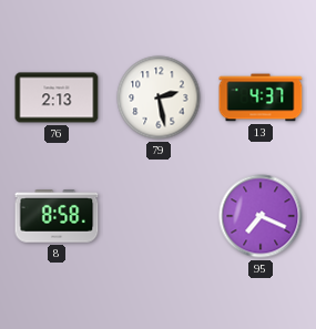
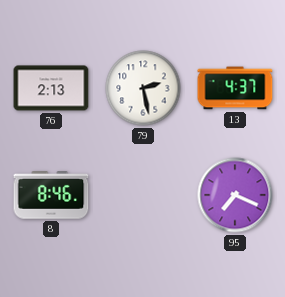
8: 8:58 -> 8:46
